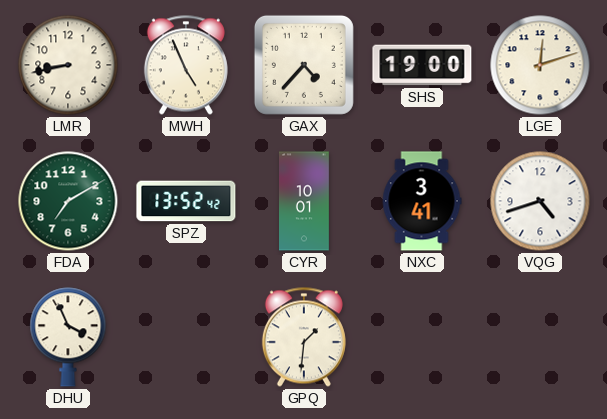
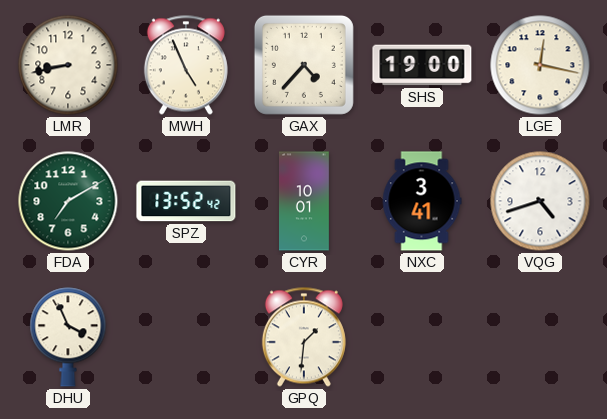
LGE: 12:12 -> 12:17
